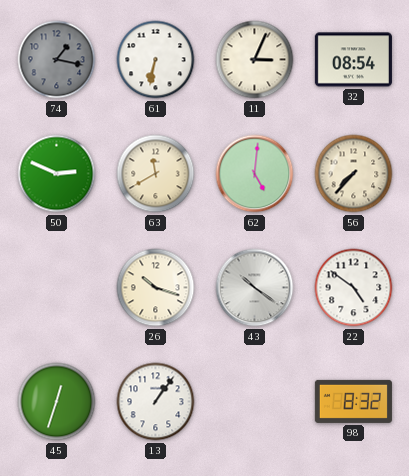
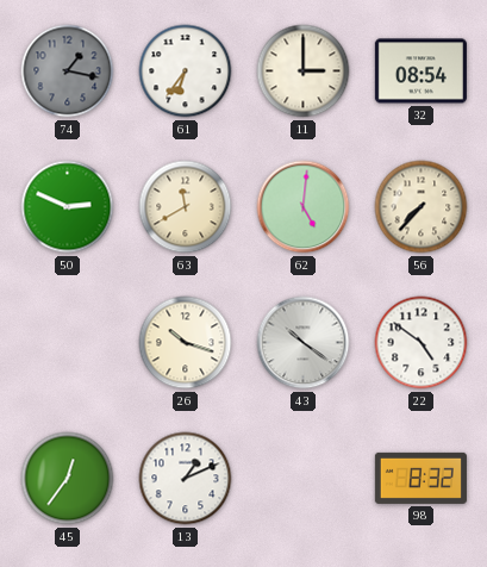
61: 6:32 -> 6:36
11: 3:04 -> 3:00
45: 12:33 -> 12:36
13: 1:06 -> 1:11
